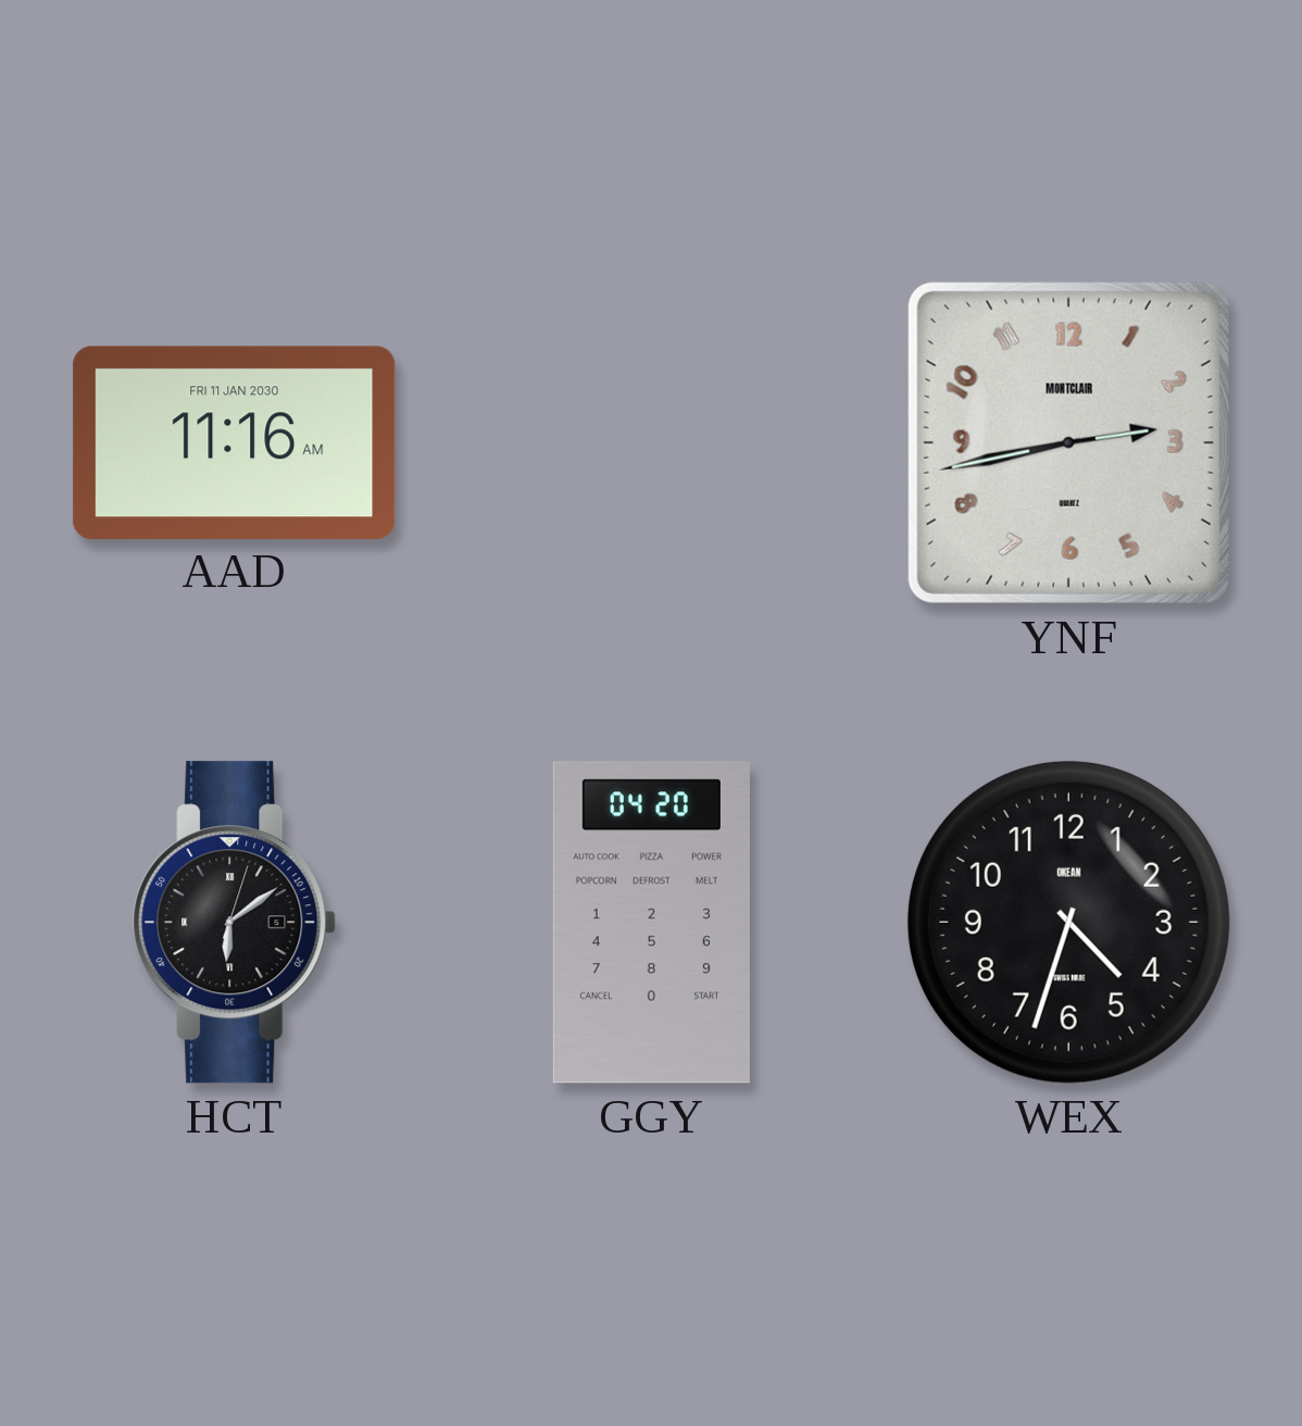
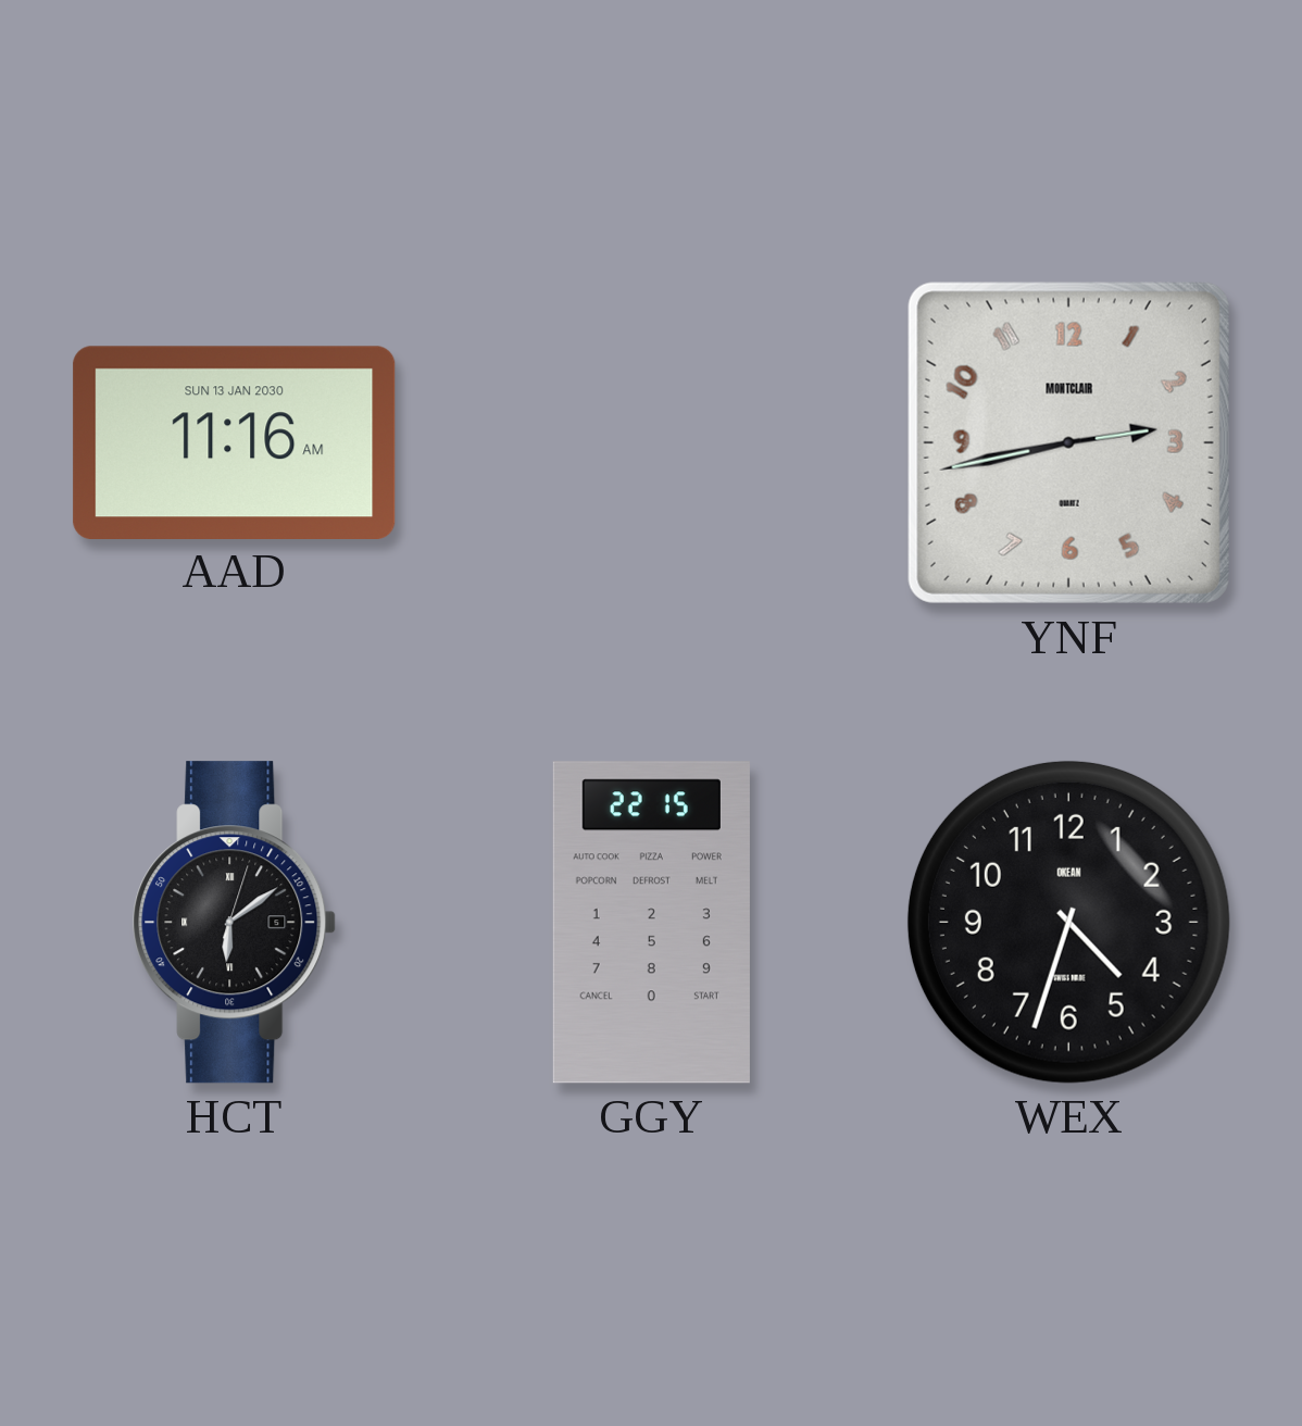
AAD date: FRI 11 JAN 2030 -> SUN 13 JAN 2030
GGY: 04:20 -> 22:15
